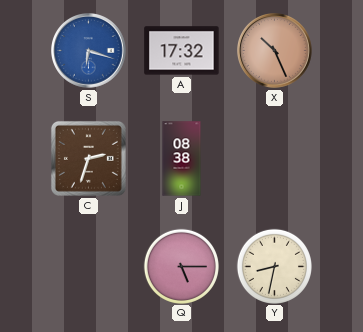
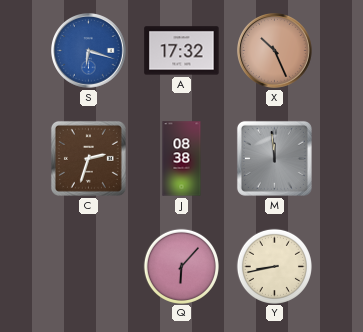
M: none -> 11:59
Q: 5:15 -> 6:07
Y: 8:32 -> 8:43
